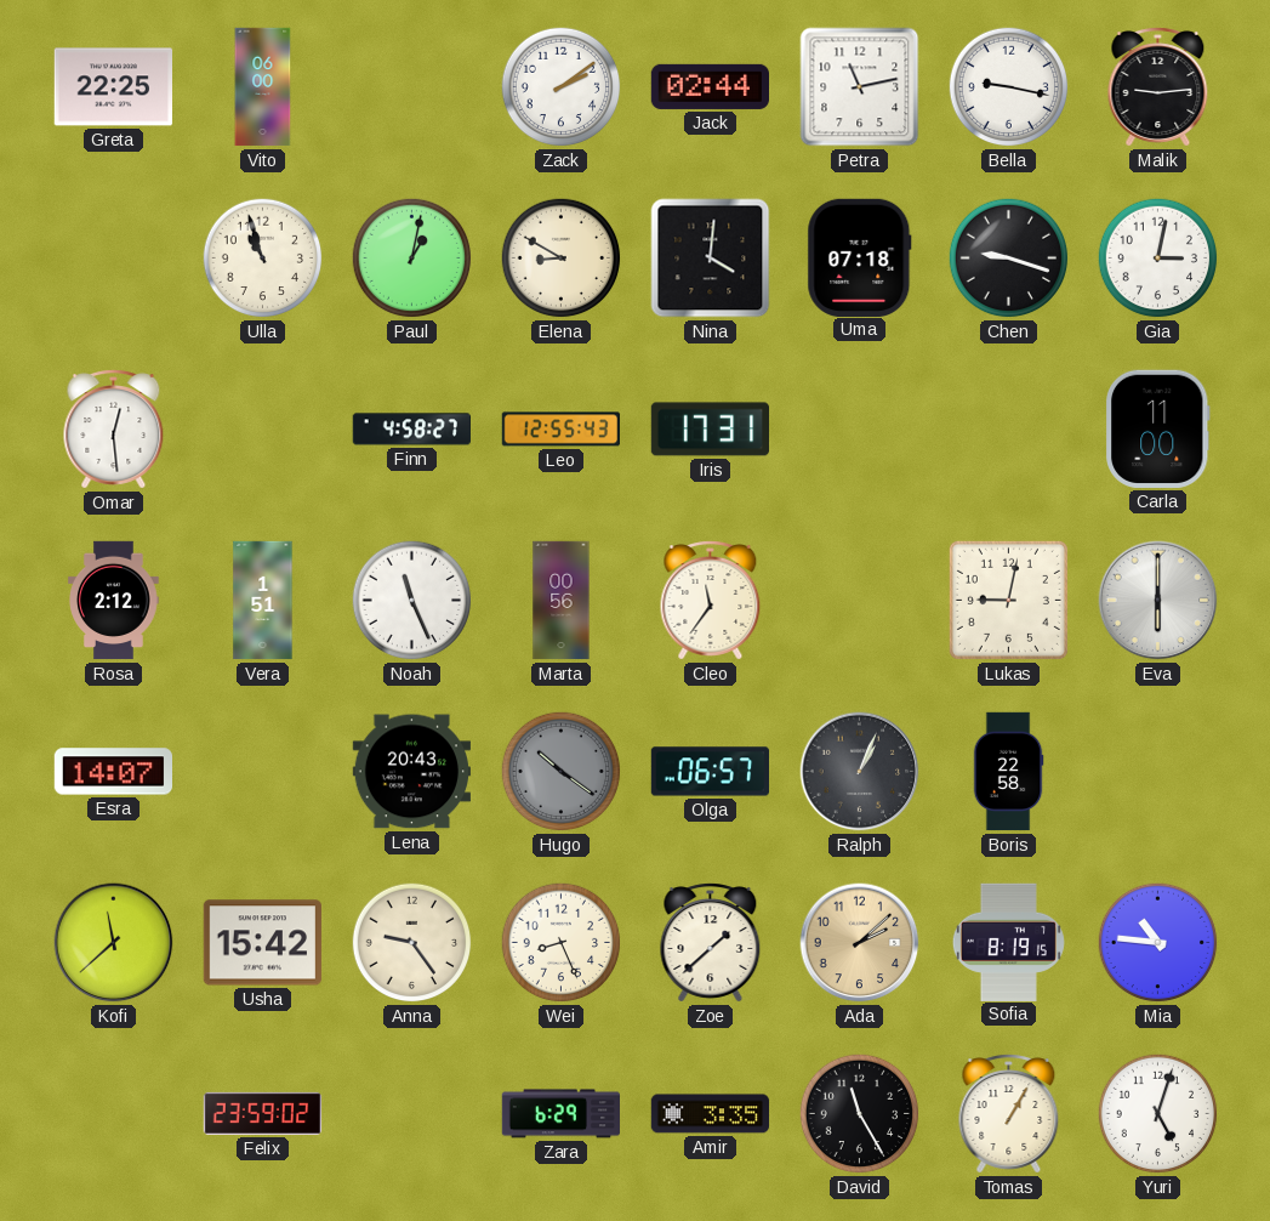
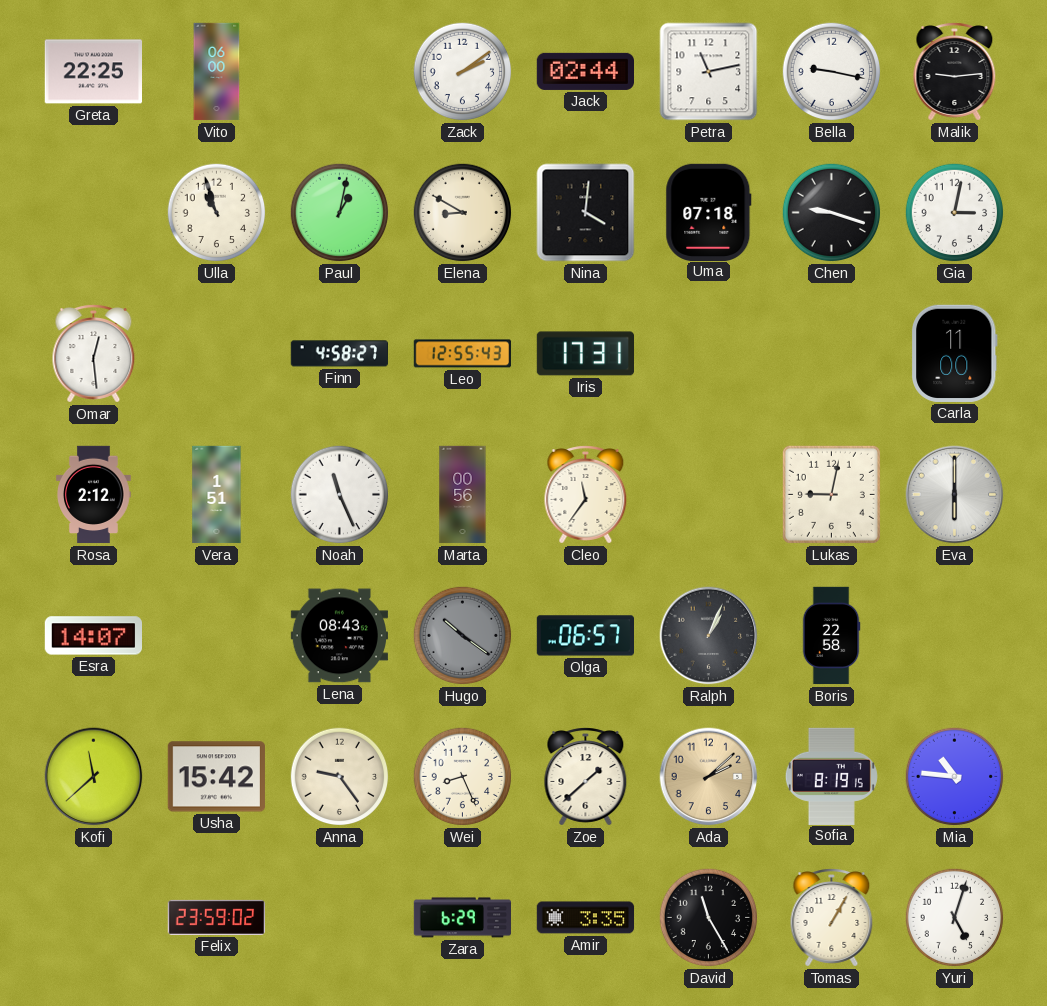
Lena: 20:43 -> 08:43
